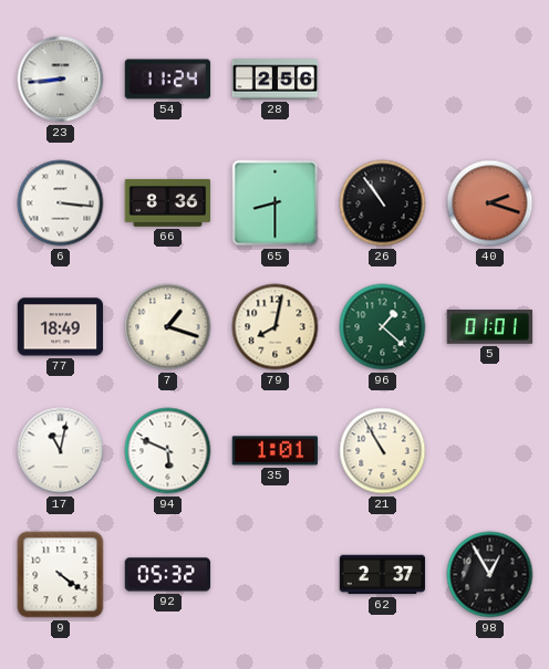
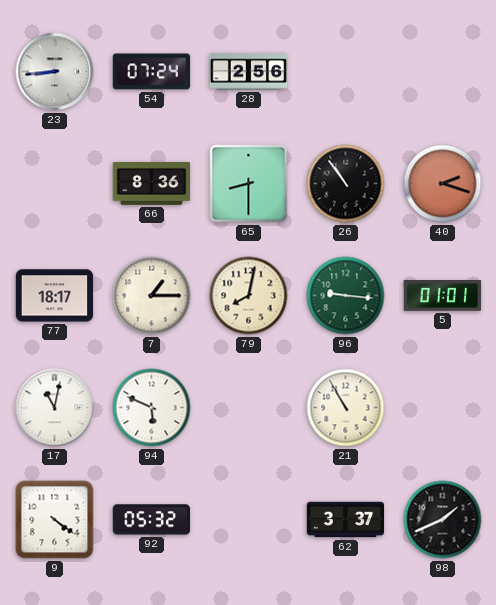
54: 11:24 -> 07:24
6: 3:16 -> none
77: 18:49 -> 18:17
7: 1:18 -> 1:15
96: 1:22 -> 9:16
35: 1:01 -> none
62: 2:37 -> 3:37
98: 12:55 -> 1:41
